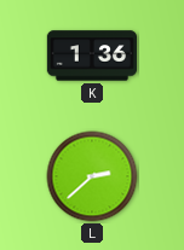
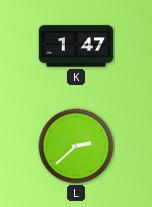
K: 1:36 -> 1:47
